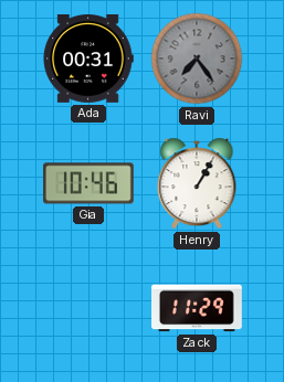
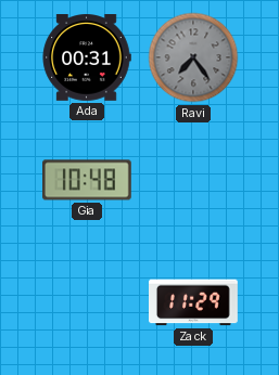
Gia: 10:46 -> 10:48
Henry: 1:05 -> none
